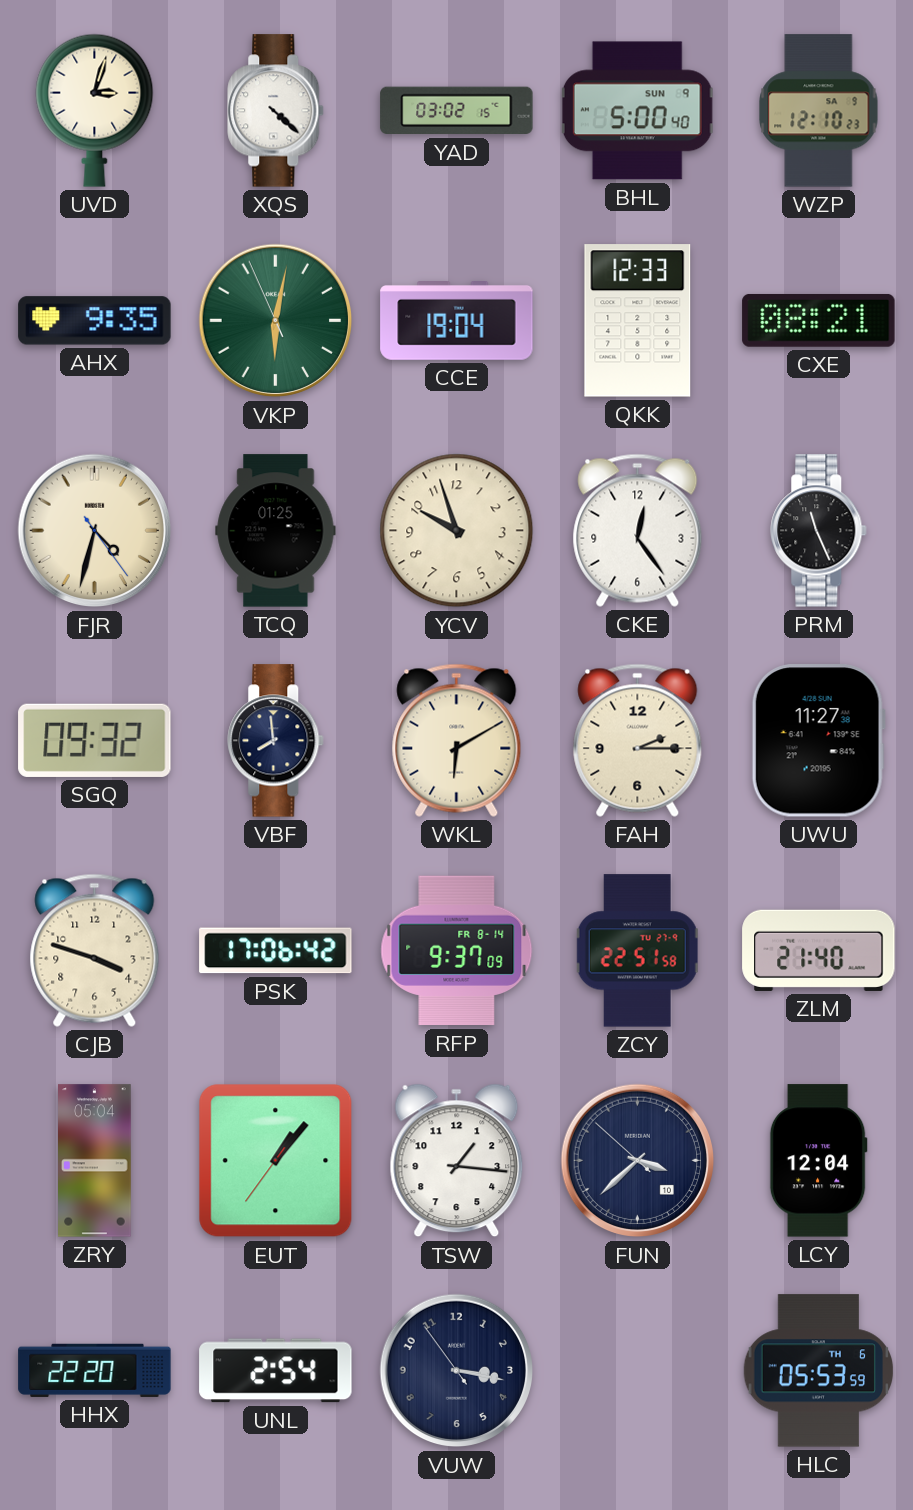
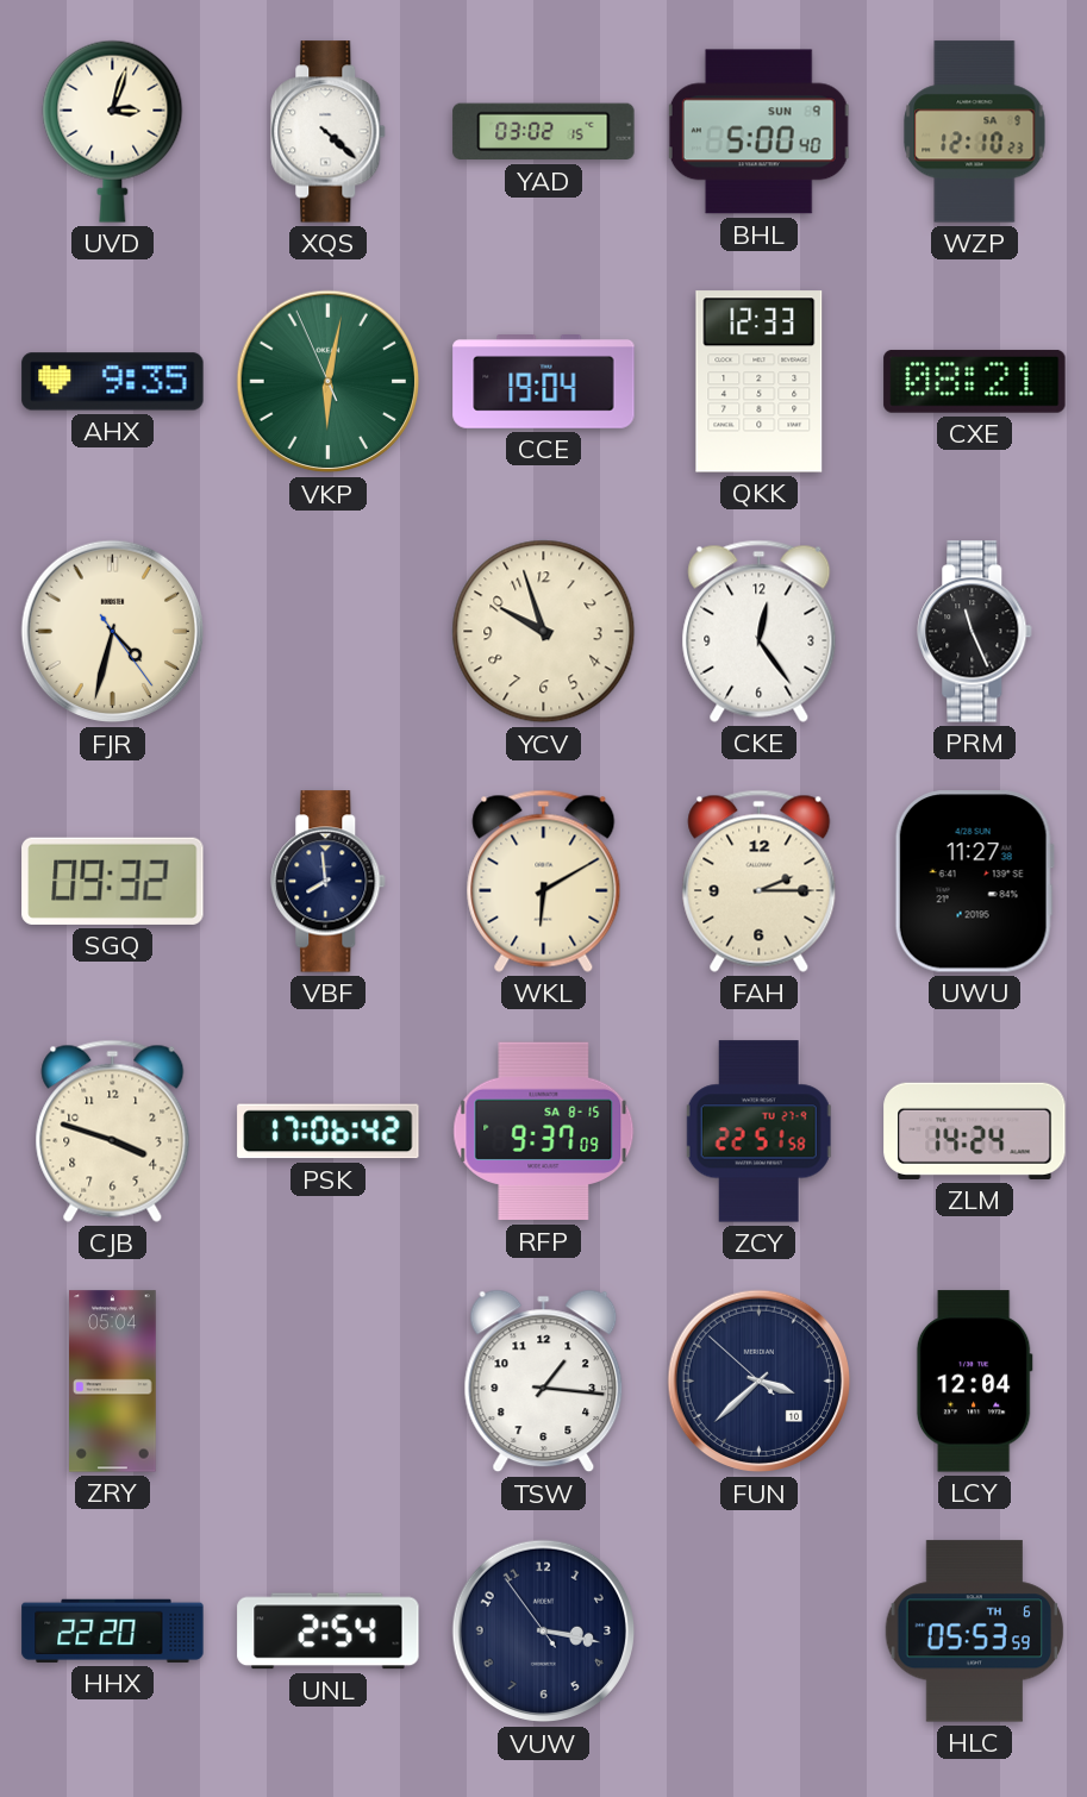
TCQ: 01:25 -> none
RFP date: FR 8-14 -> SA 8-15
ZLM: 21:40 -> 14:24
EUT: 1:06 -> none
